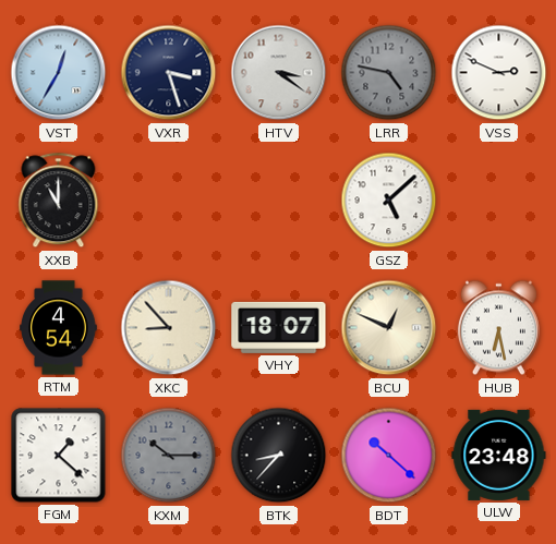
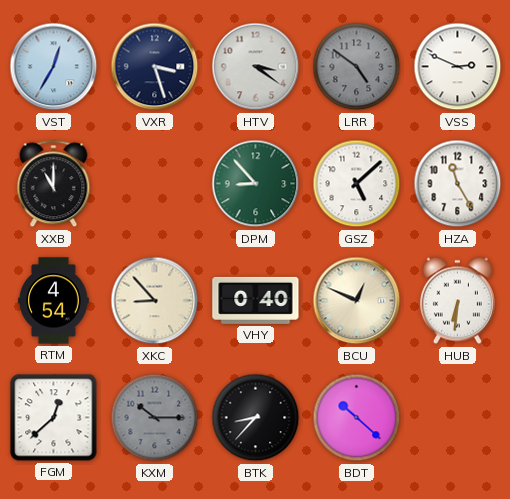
LRR: 4:47 -> 4:51
DPM: none -> 8:53
HZA: none -> 11:25
VHY: 18:07 -> 0:40
HUB: 6:28 -> 6:31
FGM: 1:22 -> 12:38
ULW: 23:48 -> none
